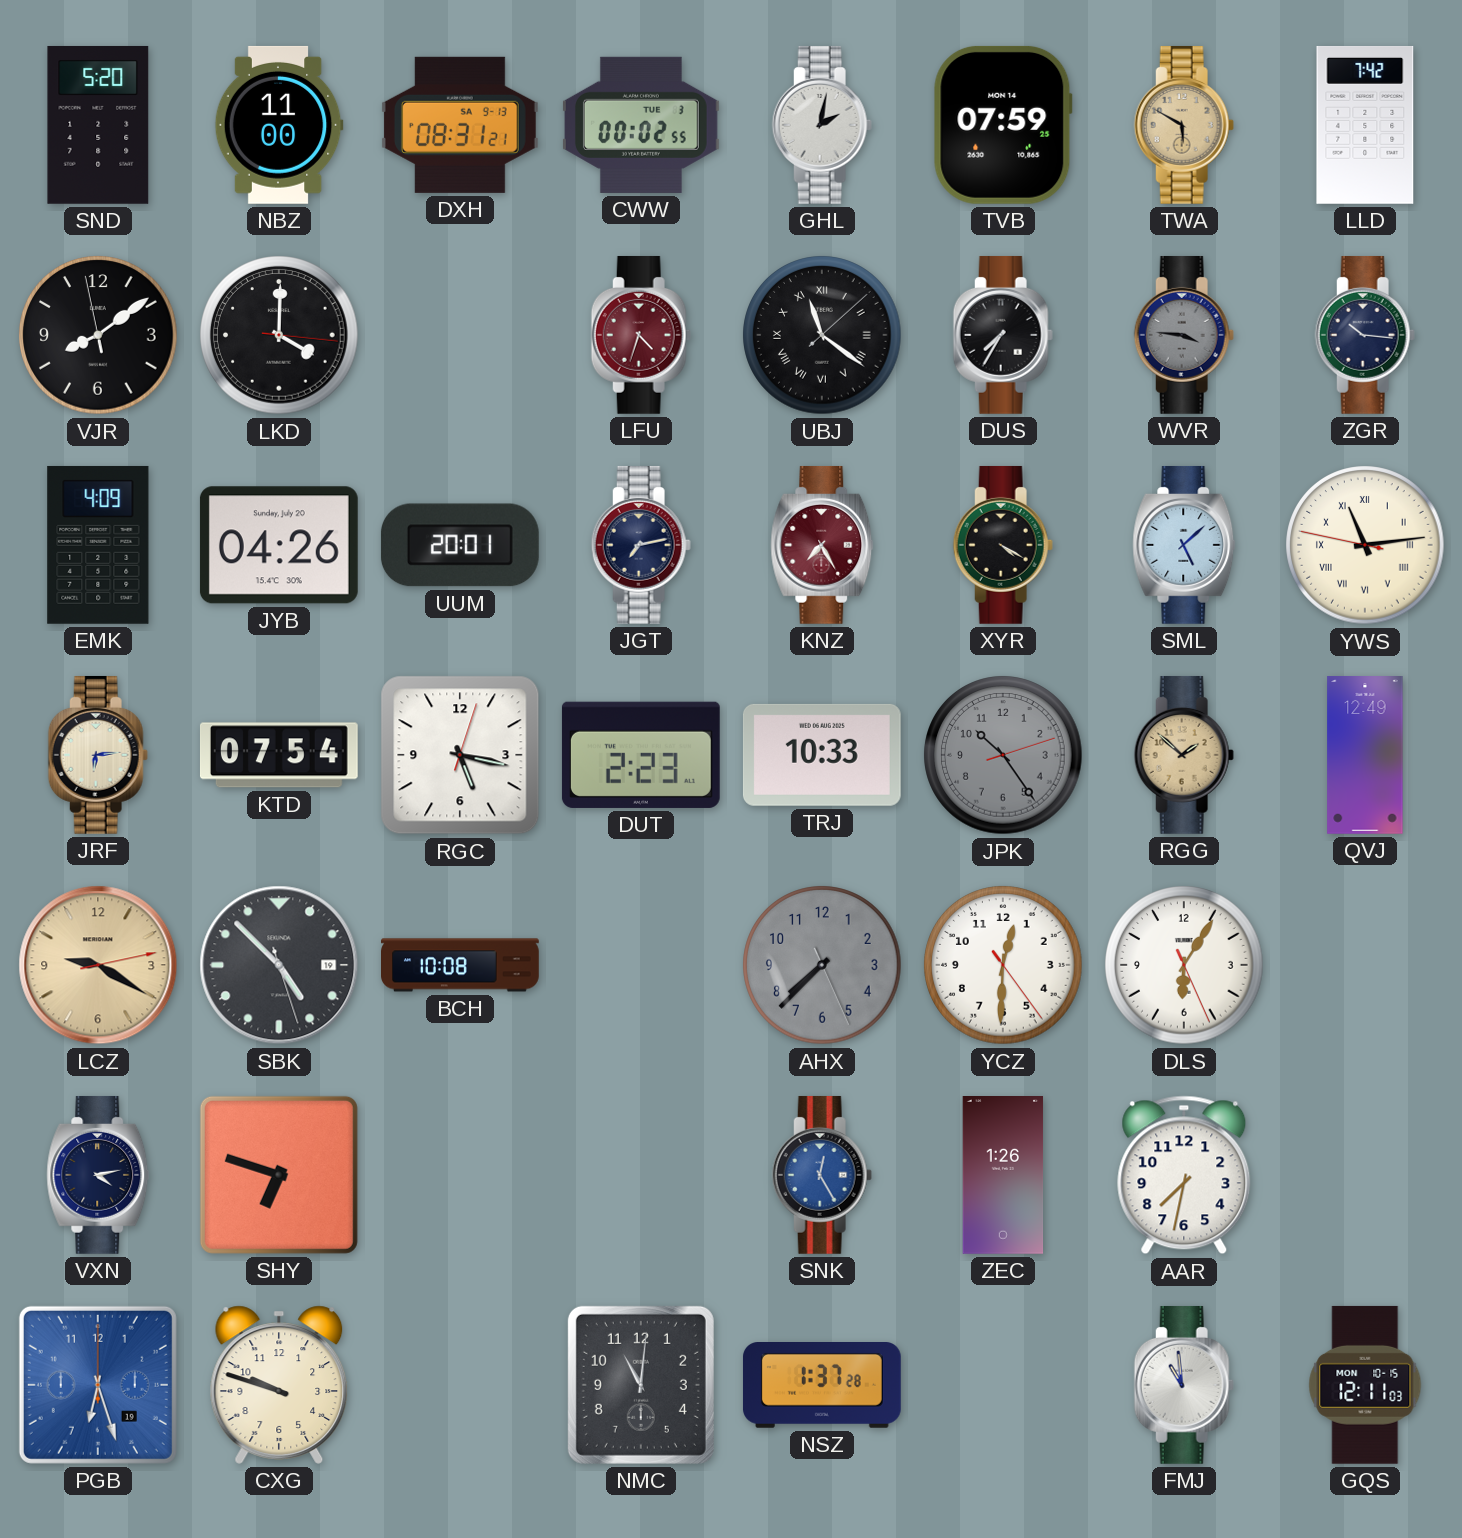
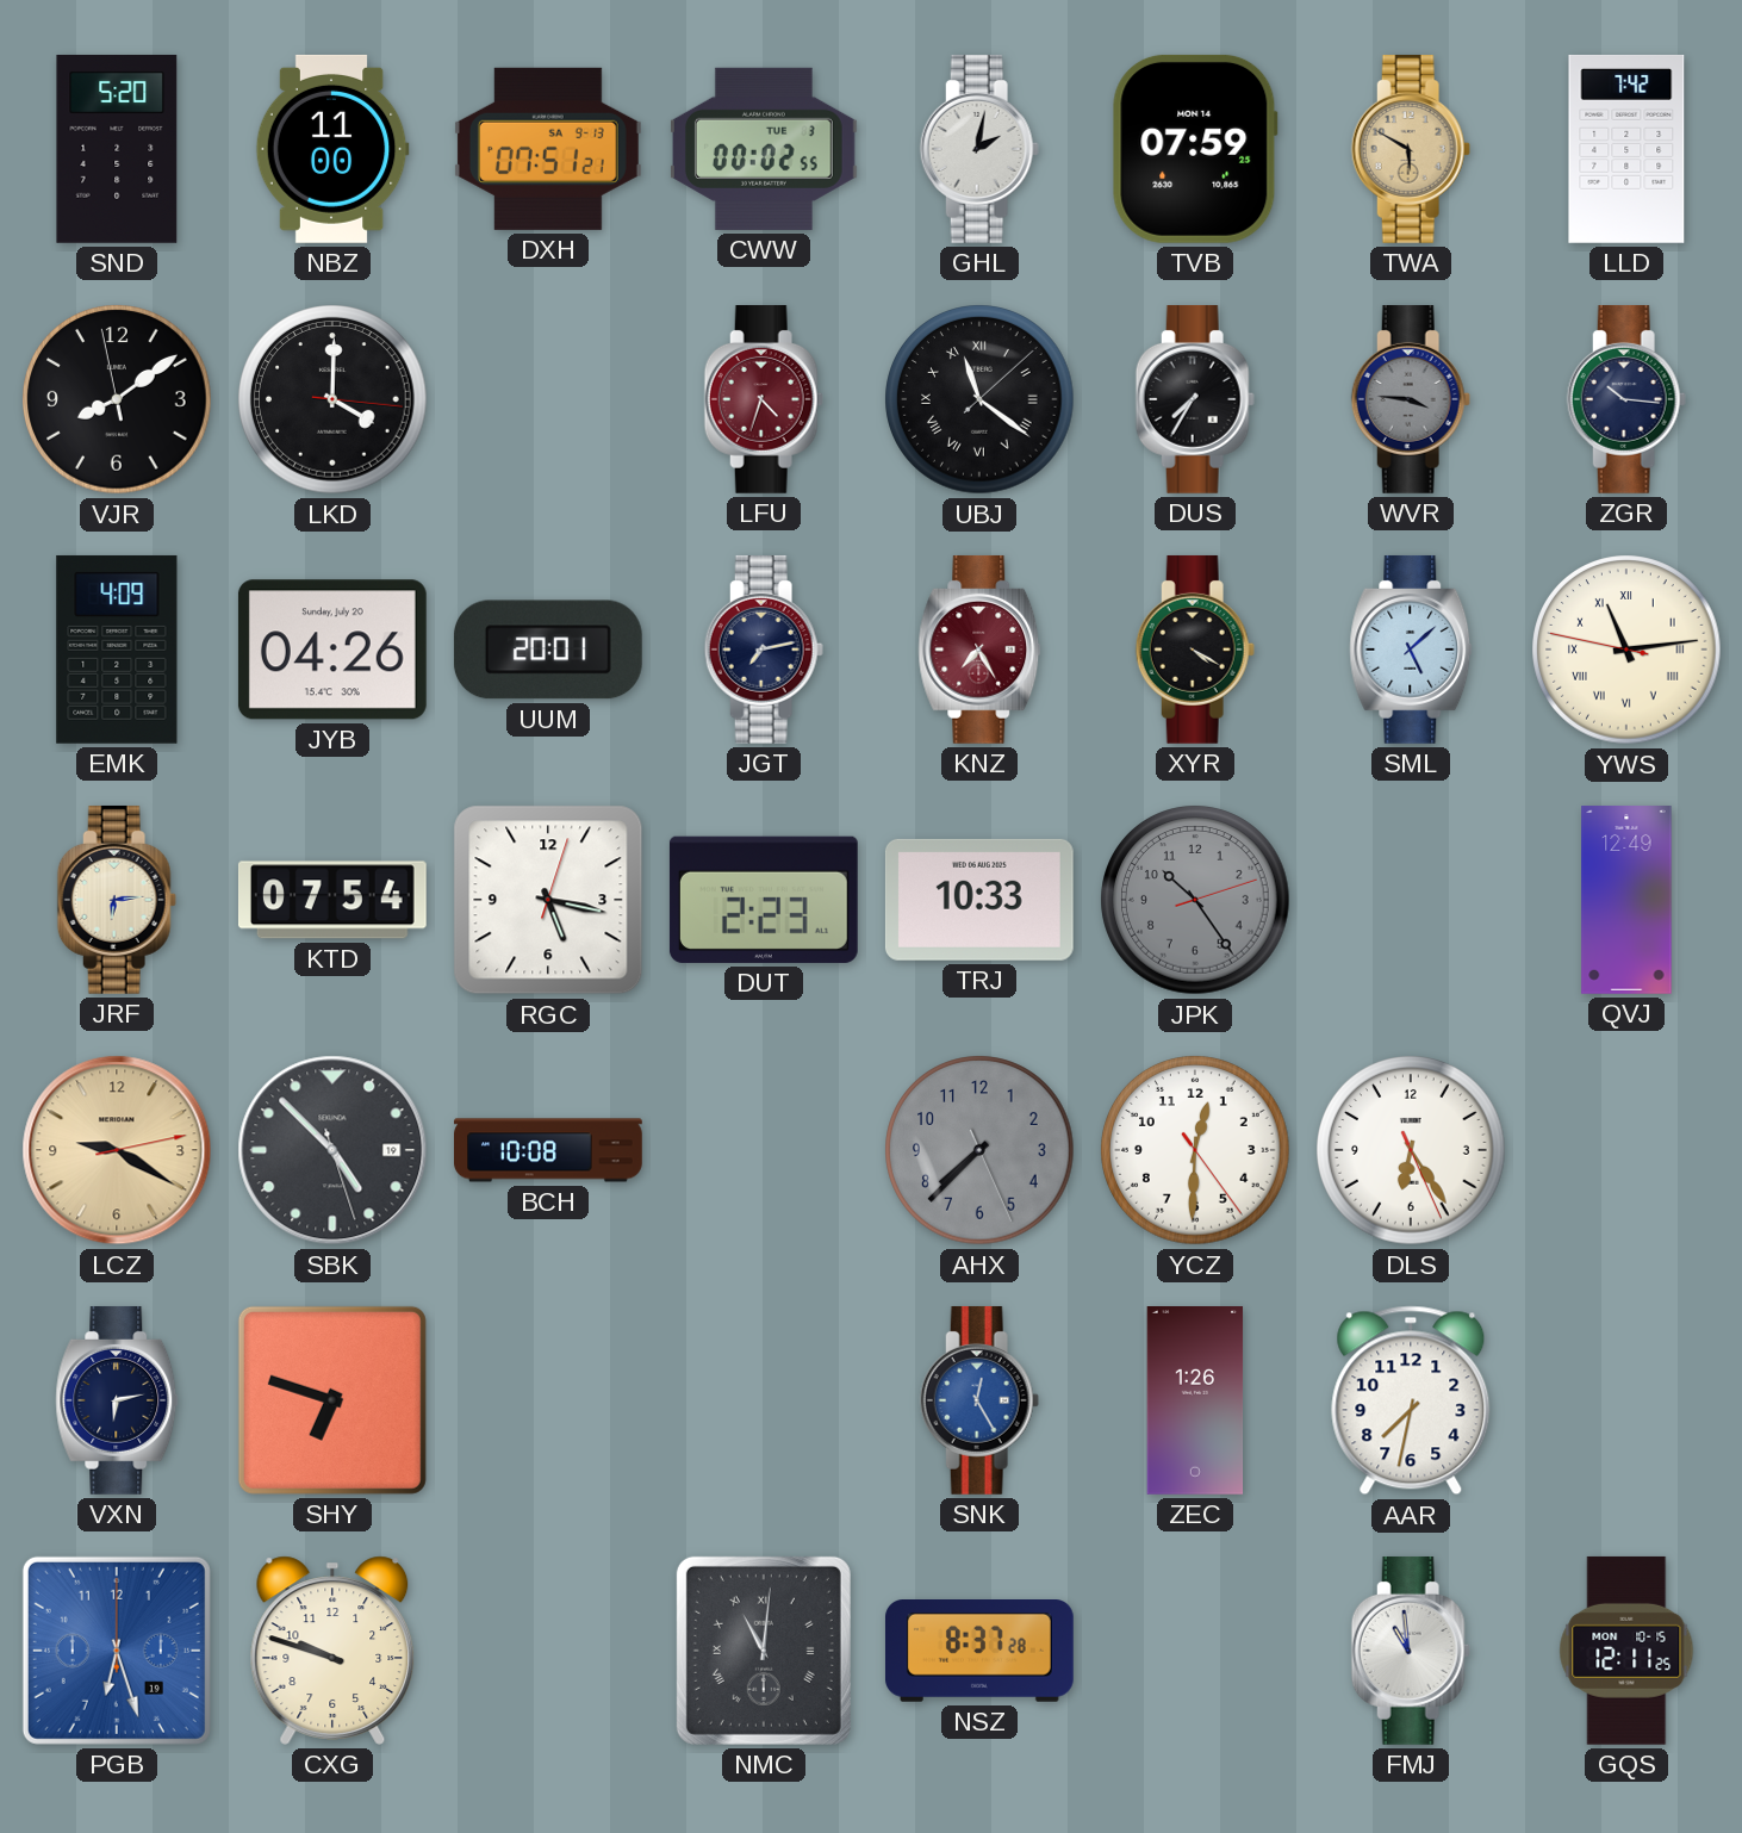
DXH: 08:31 -> 07:51
RGG: 1:52 -> none
DLS: 6:05 -> 6:24
VXN: 4:13 -> 6:13
NMC numerals: Arabic -> Roman
NSZ: 1:37 -> 8:37
GQS: 12:11:03 -> 12:11:25
